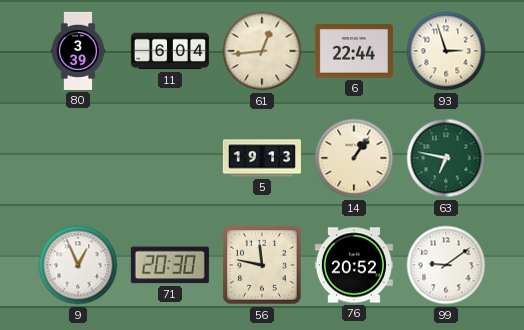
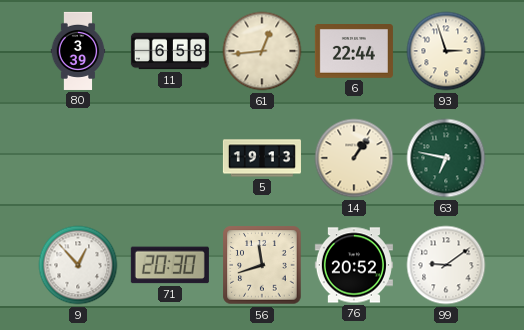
11: 6:04 -> 6:58
9: 12:56 -> 12:53
56: 11:47 -> 11:42
